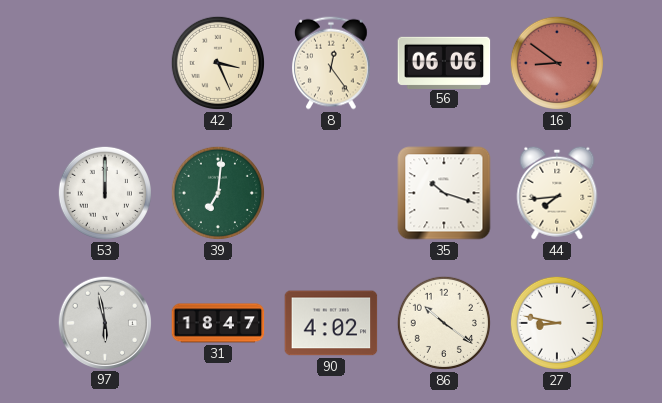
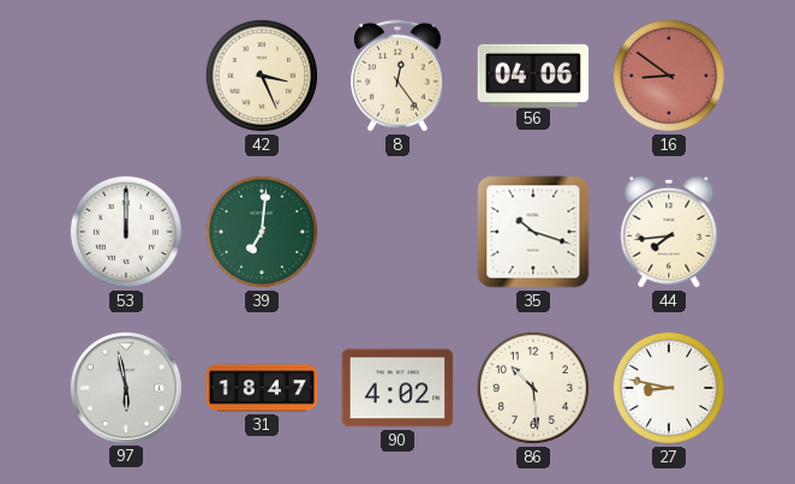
56: 06:06 -> 04:06
86: 10:21 -> 10:29
